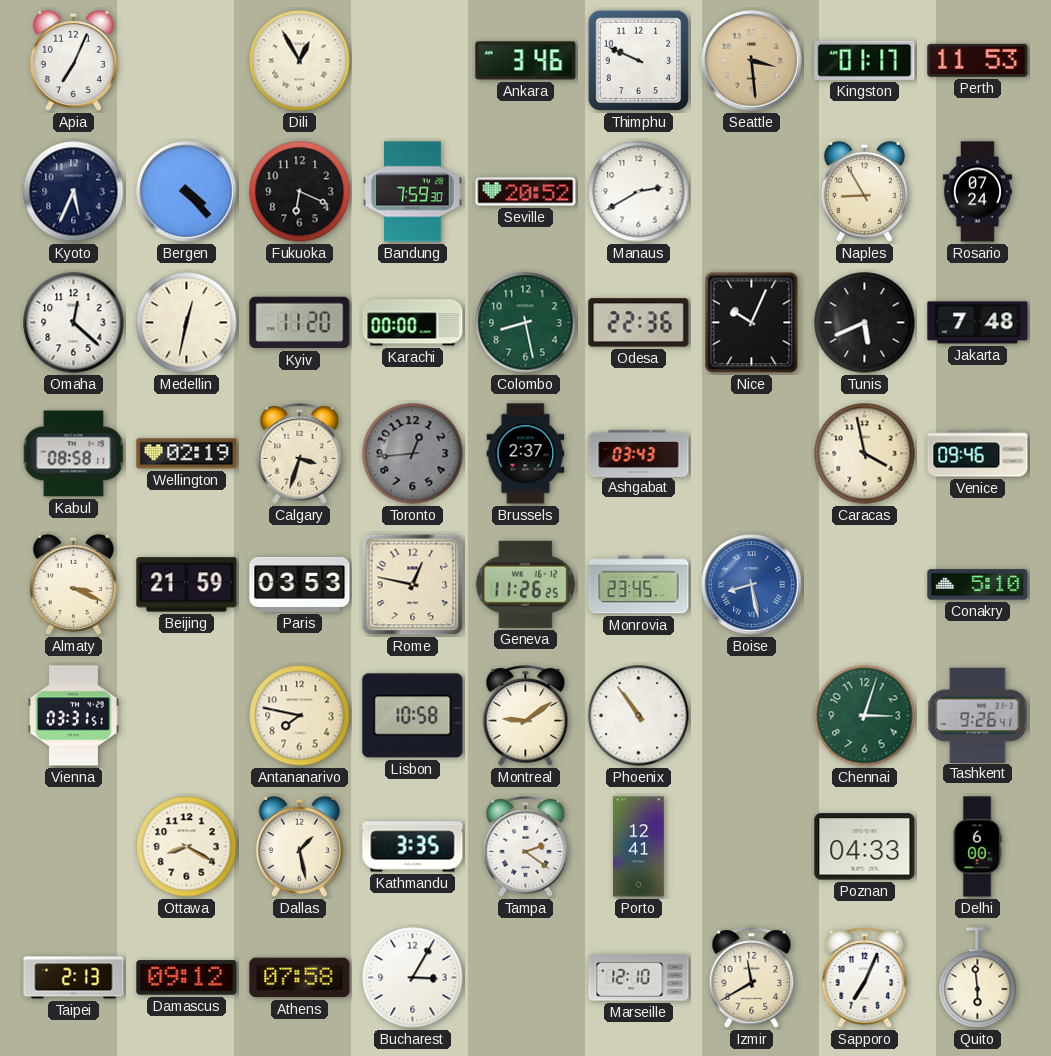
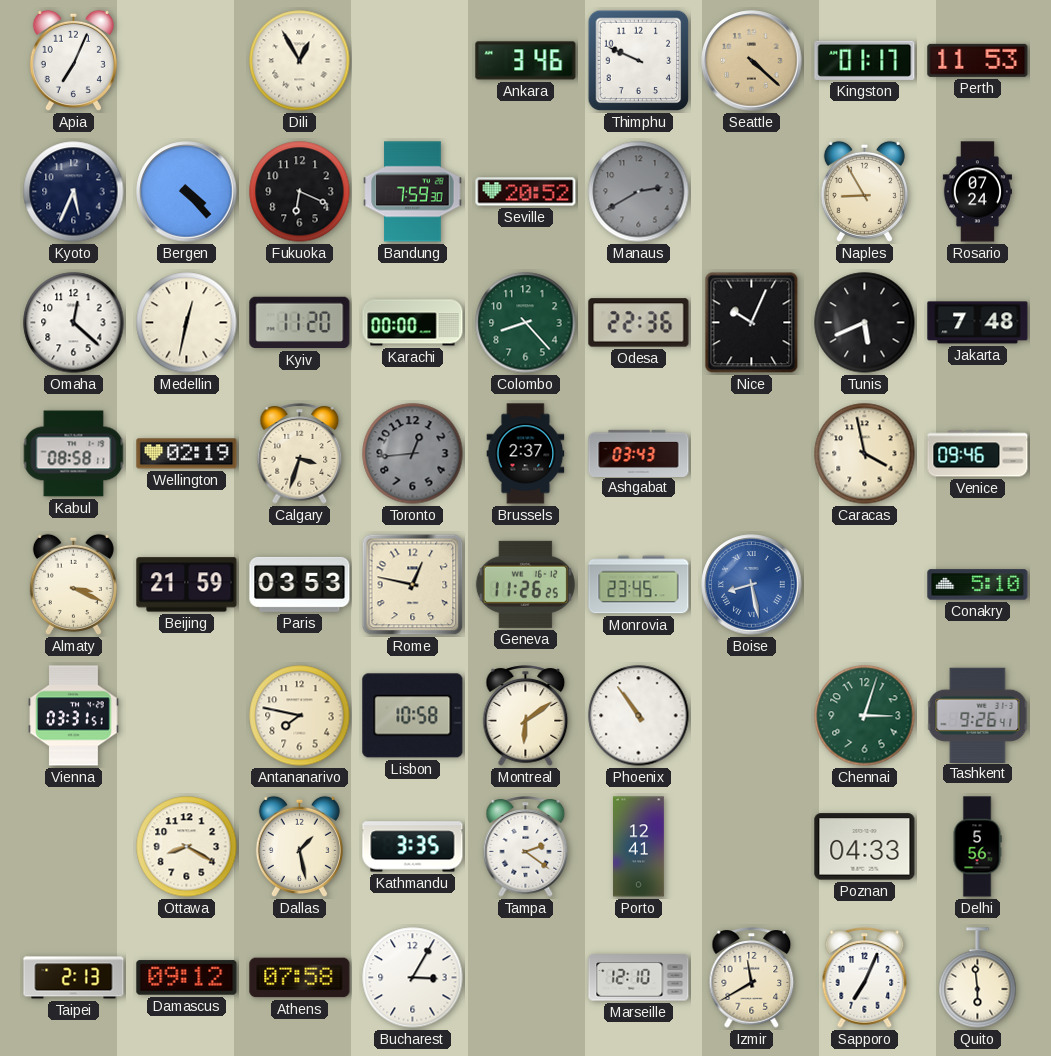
Seattle: 3:29 -> 4:22
Manaus dial: white -> grey
Colombo: 8:28 -> 8:23
Montreal: 9:09 -> 6:09
Delhi: 6:00 -> 5:56
